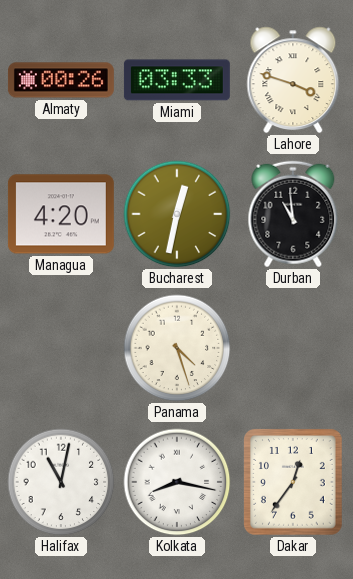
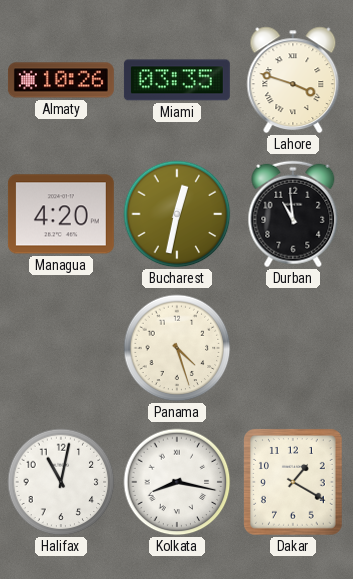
Almaty: 00:26 -> 10:26
Miami: 03:33 -> 03:35
Dakar: 12:36 -> 1:20
